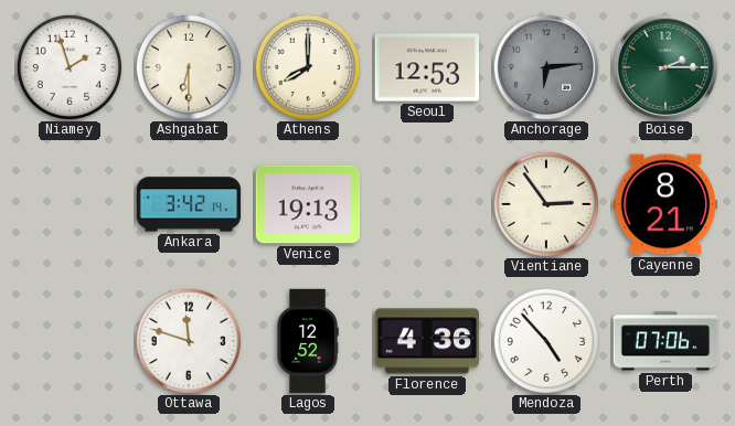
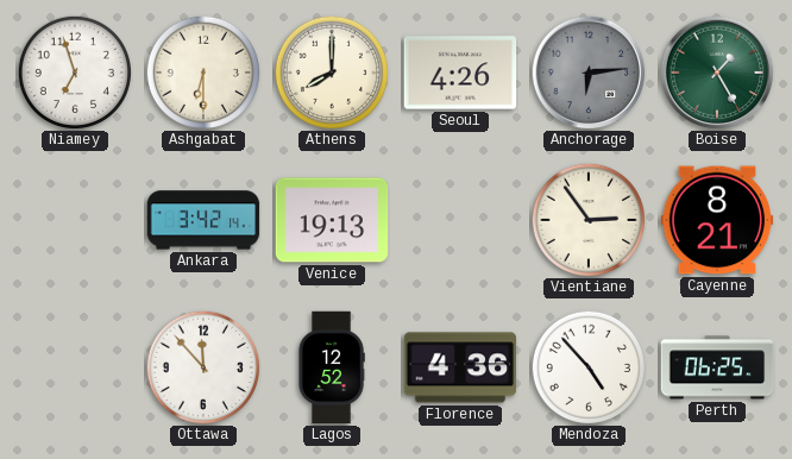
Niamey: 1:57 -> 6:57
Seoul: 12:53 -> 4:26
Boise: 2:15 -> 1:25
Ottawa: 11:48 -> 11:53
Perth: 07:06 -> 06:25
